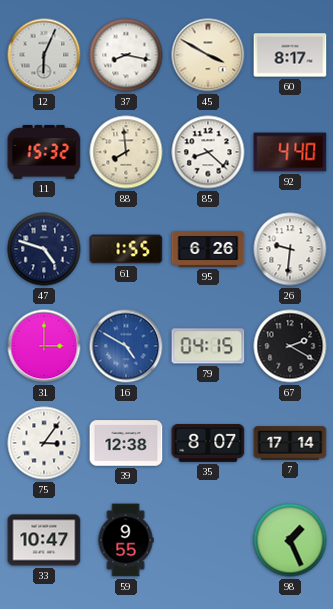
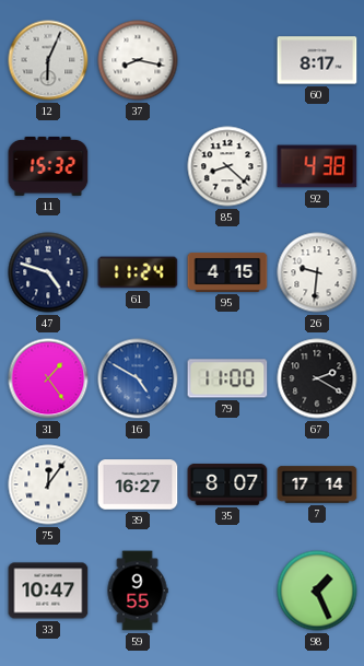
45: 3:50 -> none
88: 7:59 -> none
92: 4:40 -> 4:38
61: 1:55 -> 11:24
95: 6:26 -> 4:15
31: 3:00 -> 1:24
79: 04:15 -> 11:00
75: 3:06 -> 12:06
39: 12:38 -> 16:27
